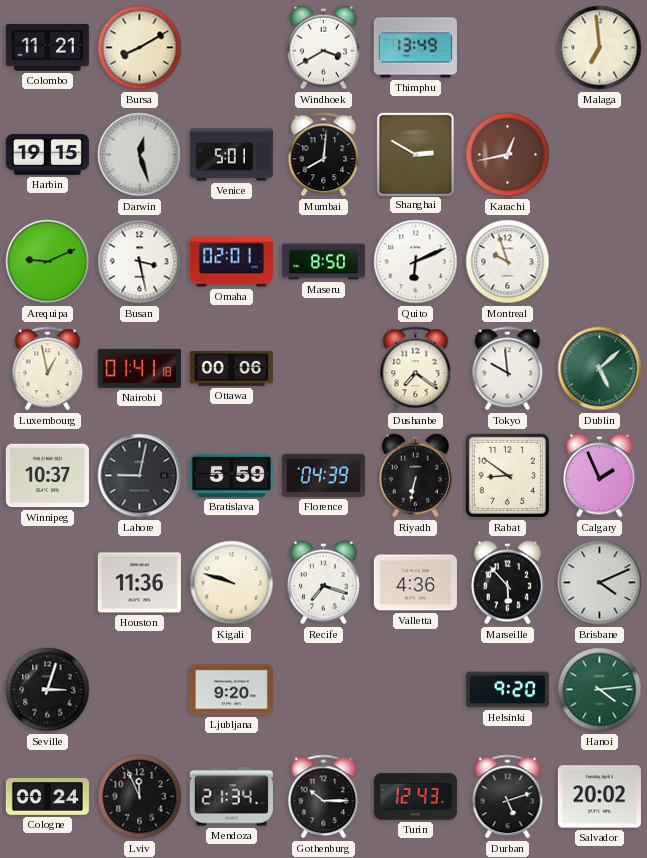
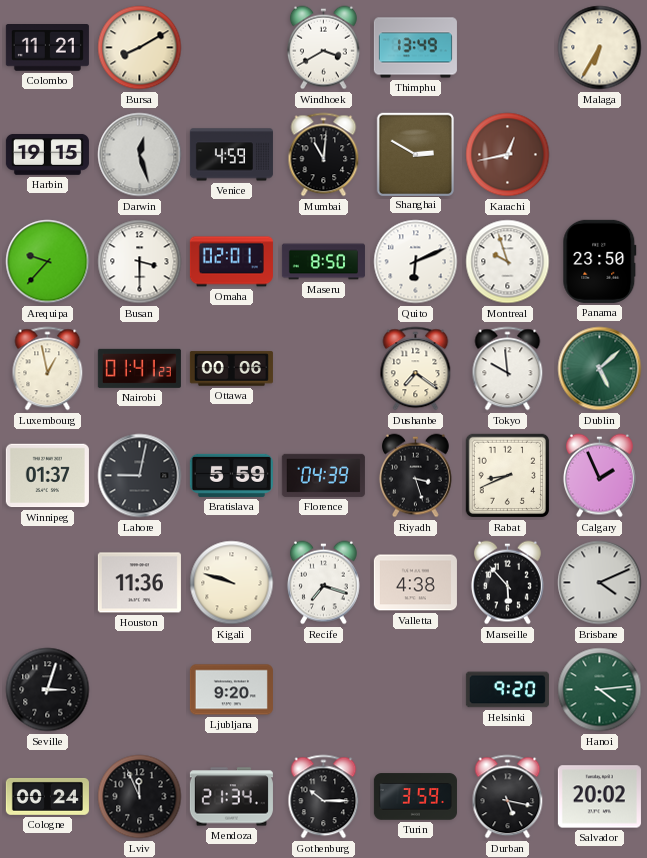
Malaga: 6:59 -> 6:35
Venice: 5:01 -> 4:59
Mumbai: 8:01 -> 11:01
Arequipa: 9:11 -> 9:37
Busan: 3:28 -> 3:30
Panama: none -> 23:50
Nairobi: 01:41:18 -> 01:41:23
Winnipeg: 10:37 -> 01:37
Riyadh: 6:32 -> 3:27
Rabat: 8:51 -> 8:41
Valletta: 4:36 -> 4:38
Turin: 12:43 -> 3:59
Durban: 5:12 -> 5:17
